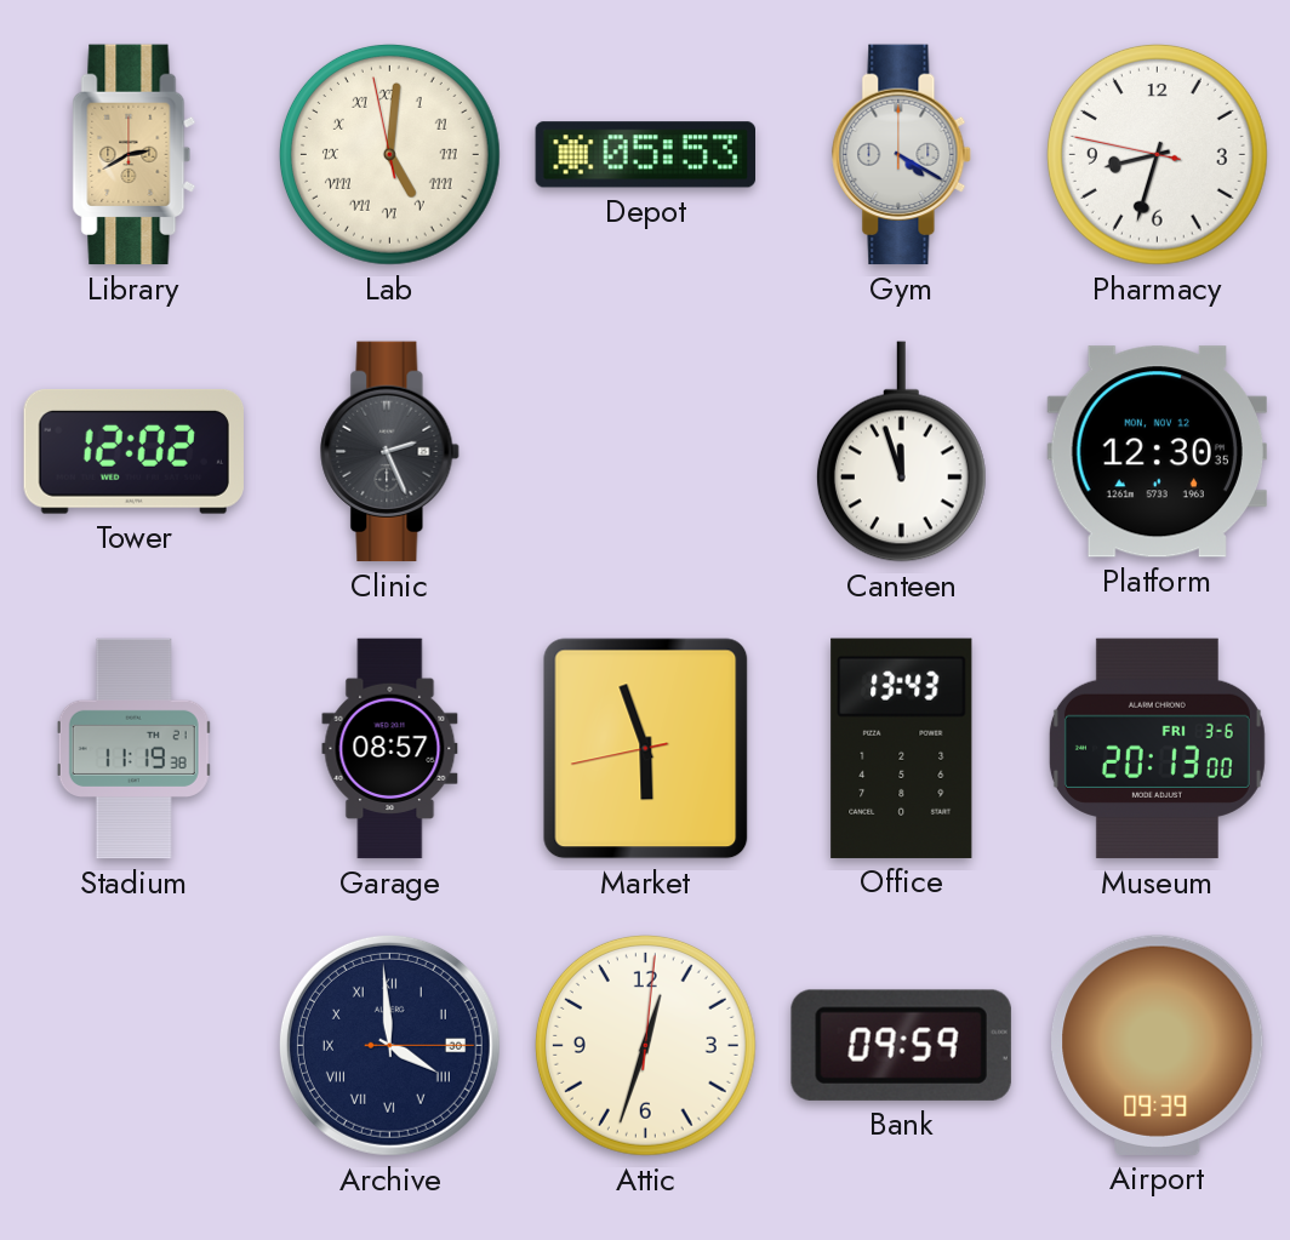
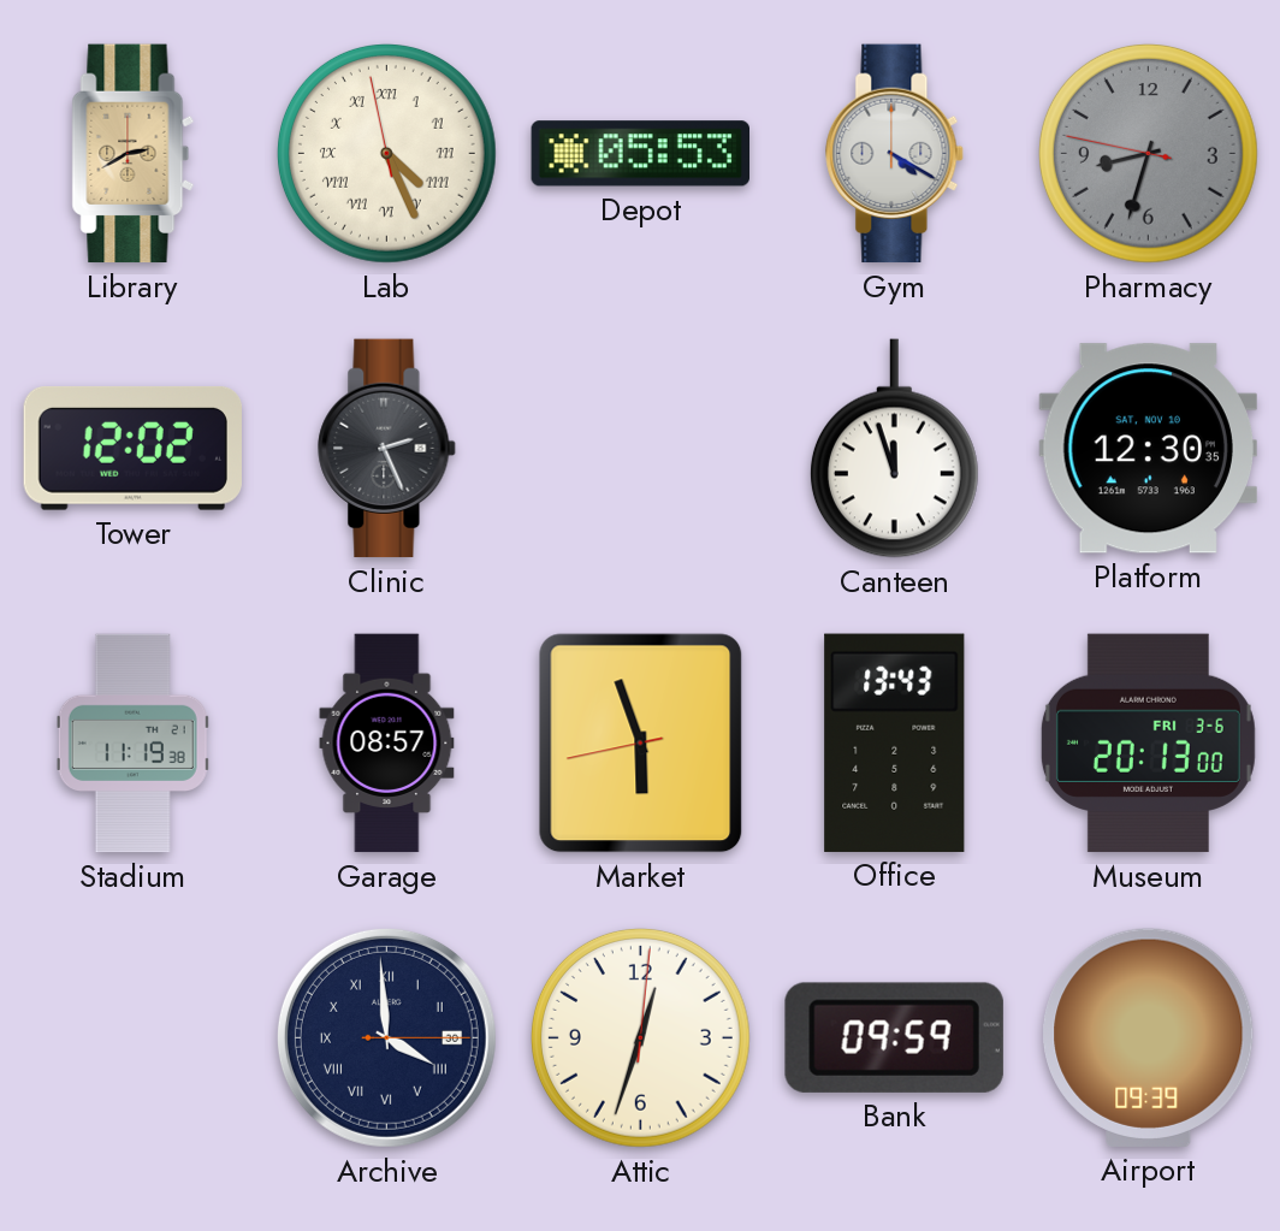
Lab: 5:00 -> 4:25
Pharmacy dial: white -> grey
Platform date: MON, NOV 12 -> SAT, NOV 10
